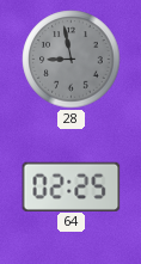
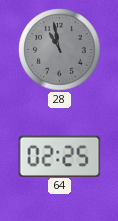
28: 8:58 -> 10:58
